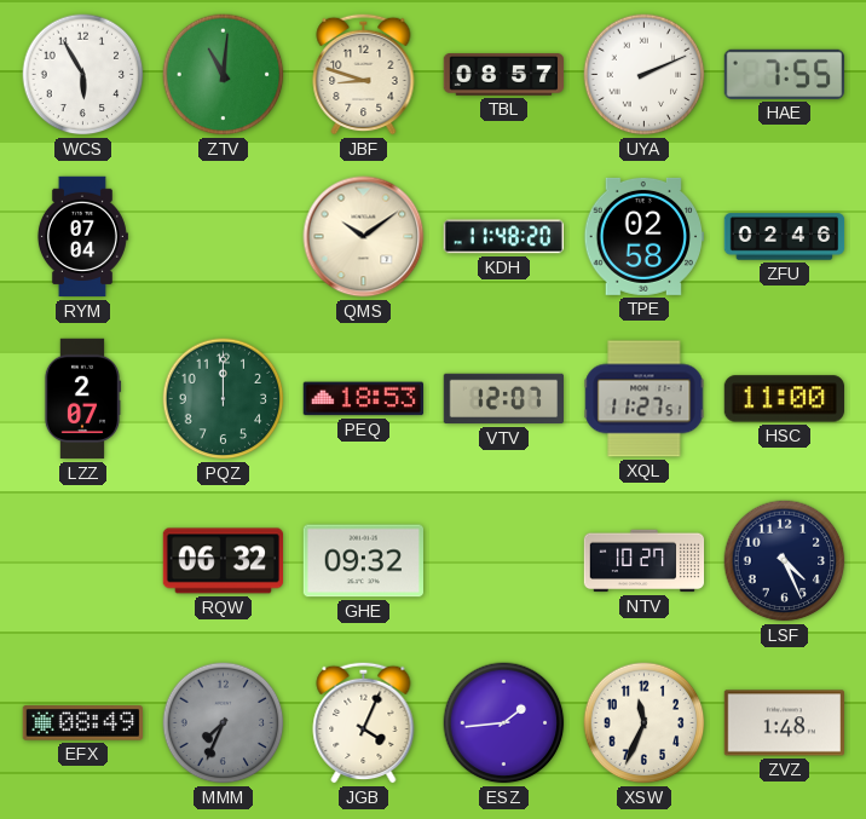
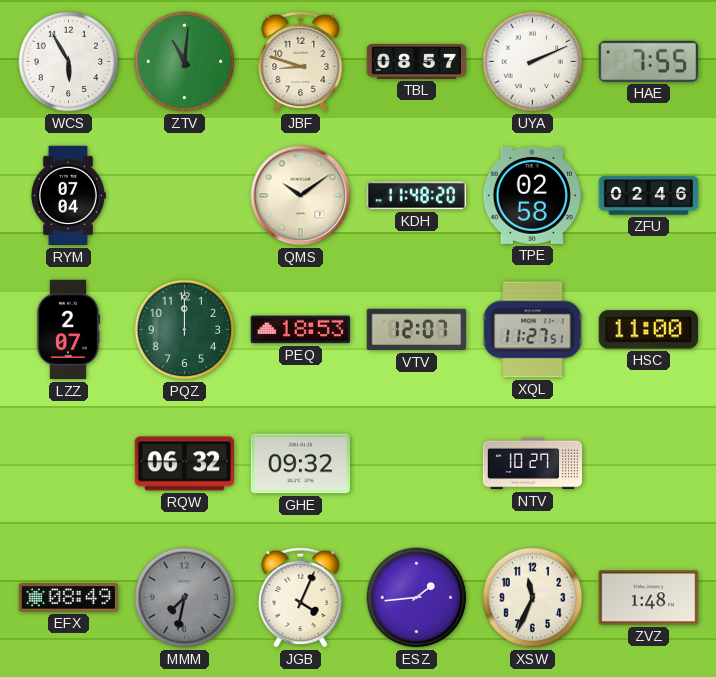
LSF: 4:26 -> none
MMM: 7:34 -> 7:32
